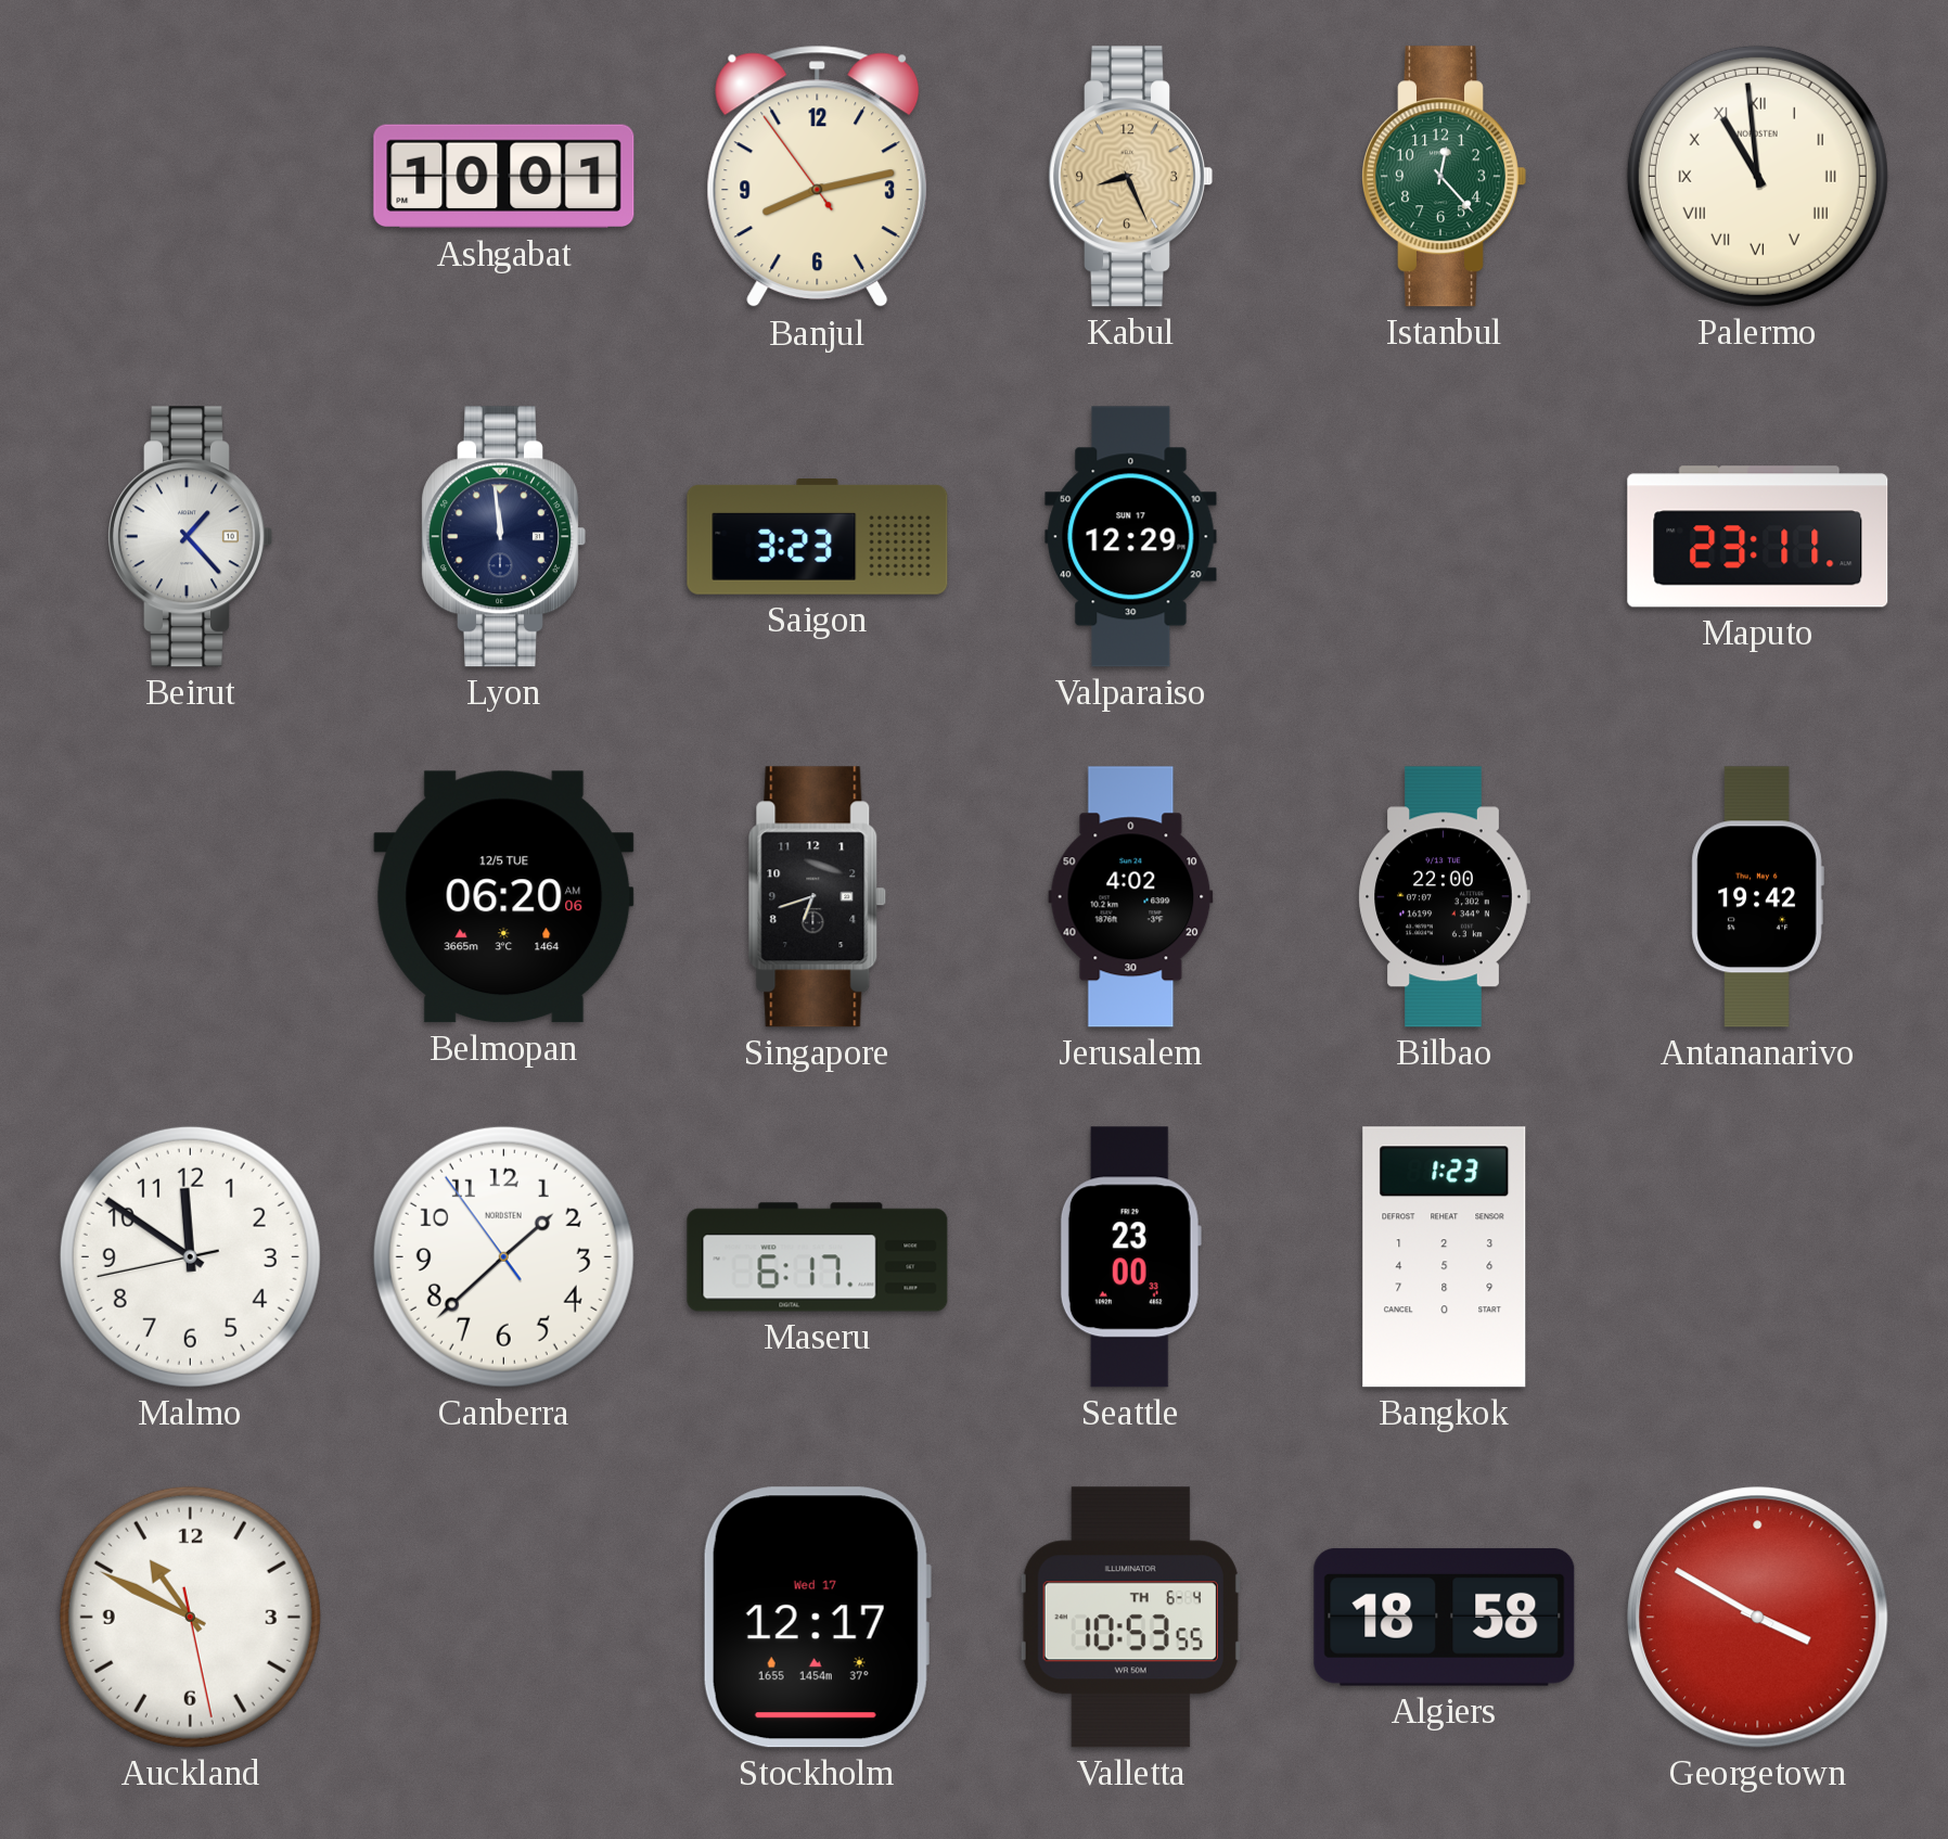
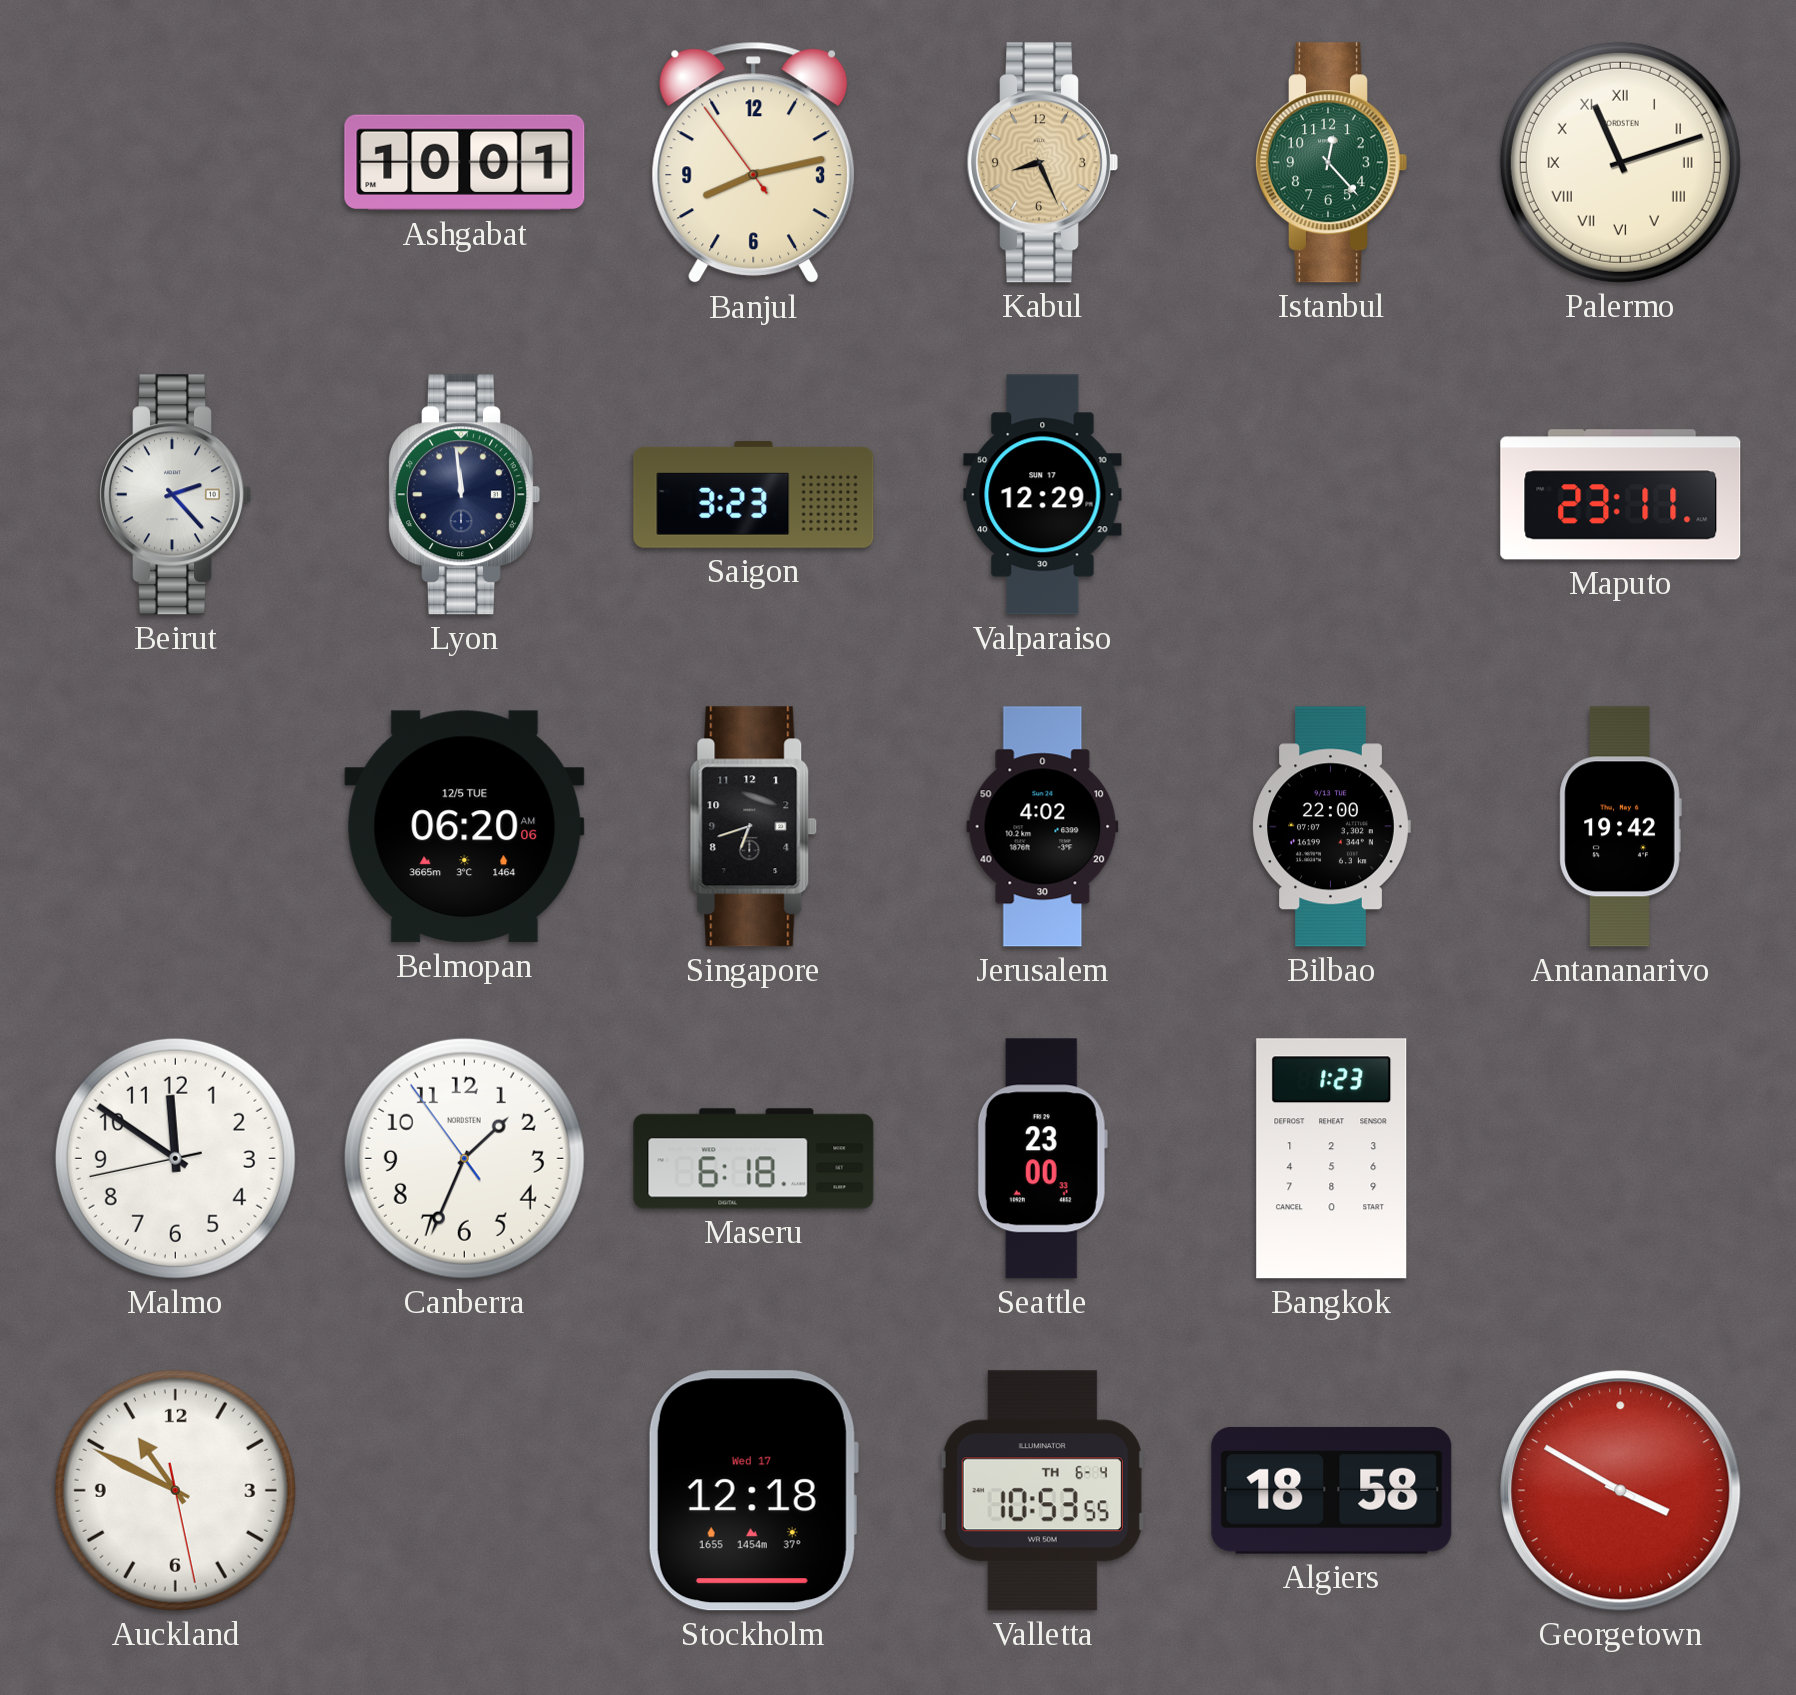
Palermo: 10:59 -> 11:12
Beirut: 1:23 -> 2:23
Canberra: 1:37 -> 1:33
Maseru: 6:17 -> 6:18
Stockholm: 12:17 -> 12:18
